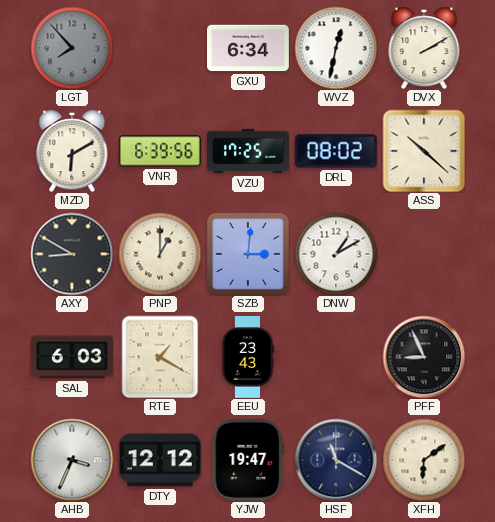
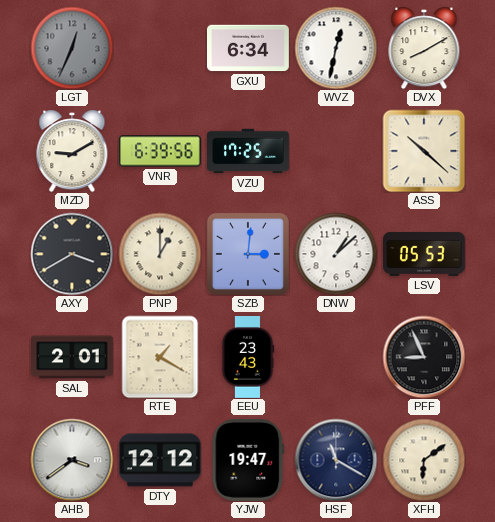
LGT: 7:53 -> 12:34
DVX: 2:10 -> 8:10
MZD: 6:10 -> 9:10
DRL: 08:02 -> none
AXY: 8:50 -> 3:40
DNW: 1:10 -> 1:08
LSV: none -> 05:53
SAL: 6:03 -> 2:01
AHB: 3:34 -> 3:39
